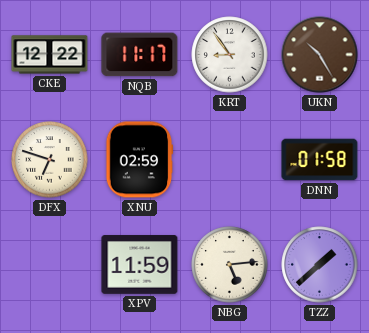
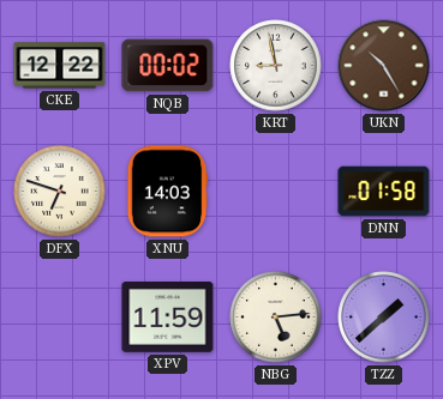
NQB: 11:17 -> 00:02
KRT: 8:54 -> 8:58
XNU: 02:59 -> 14:03
